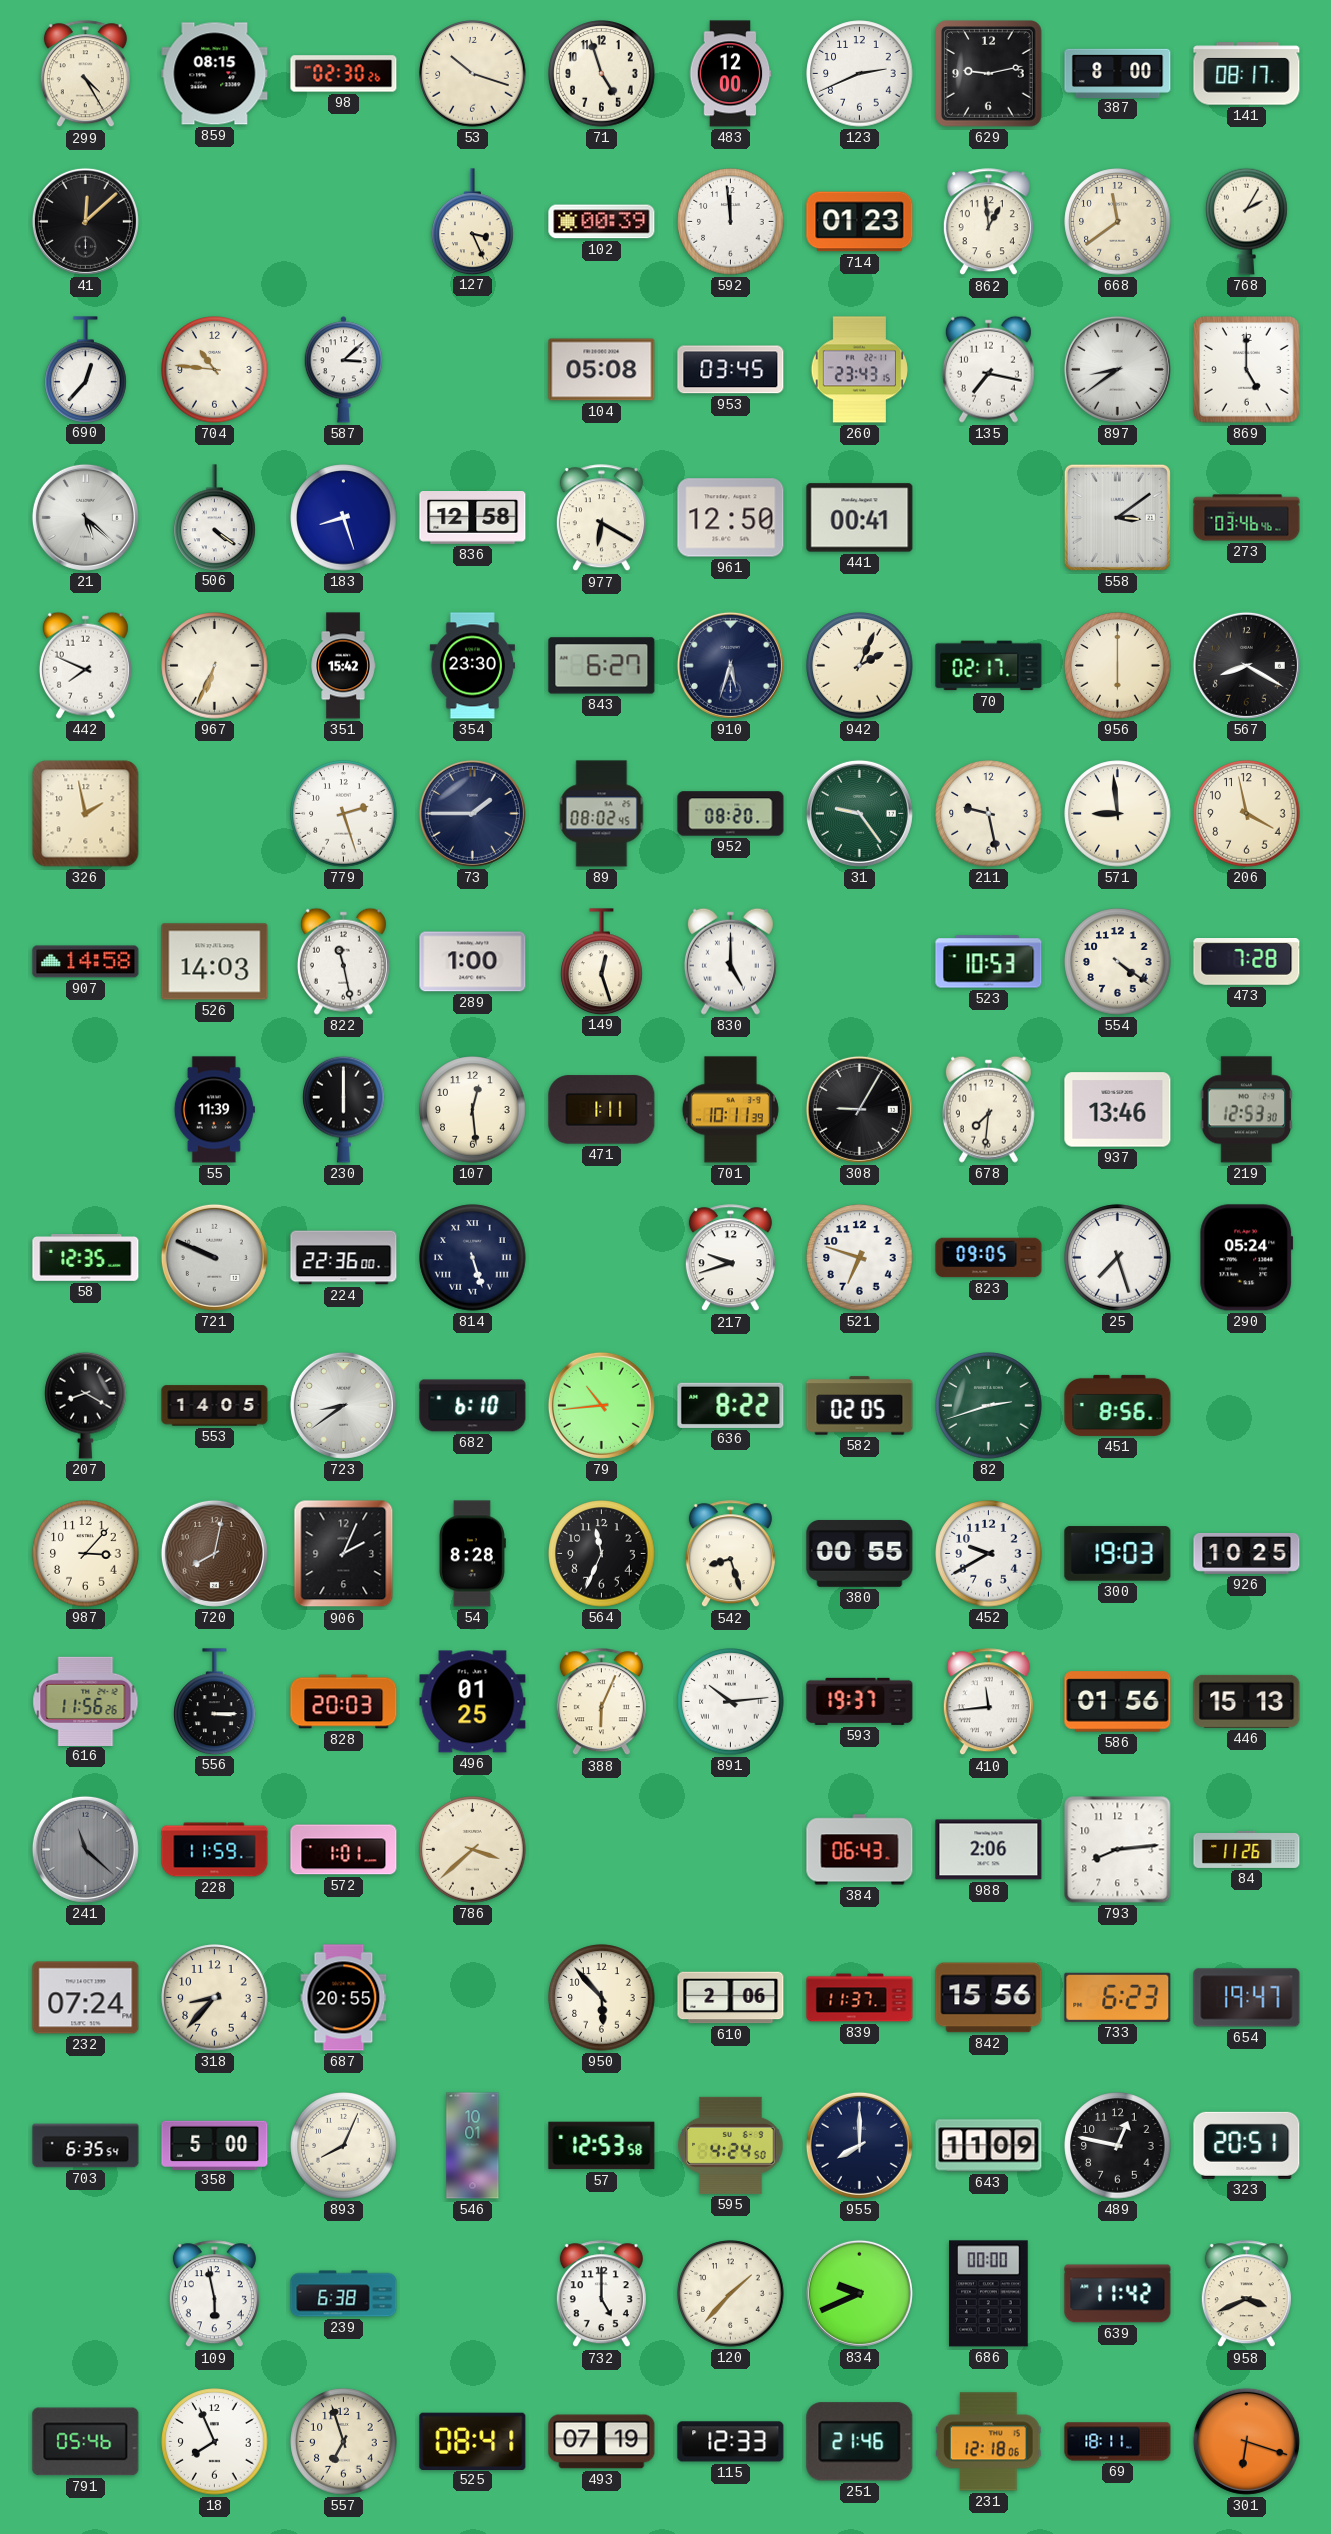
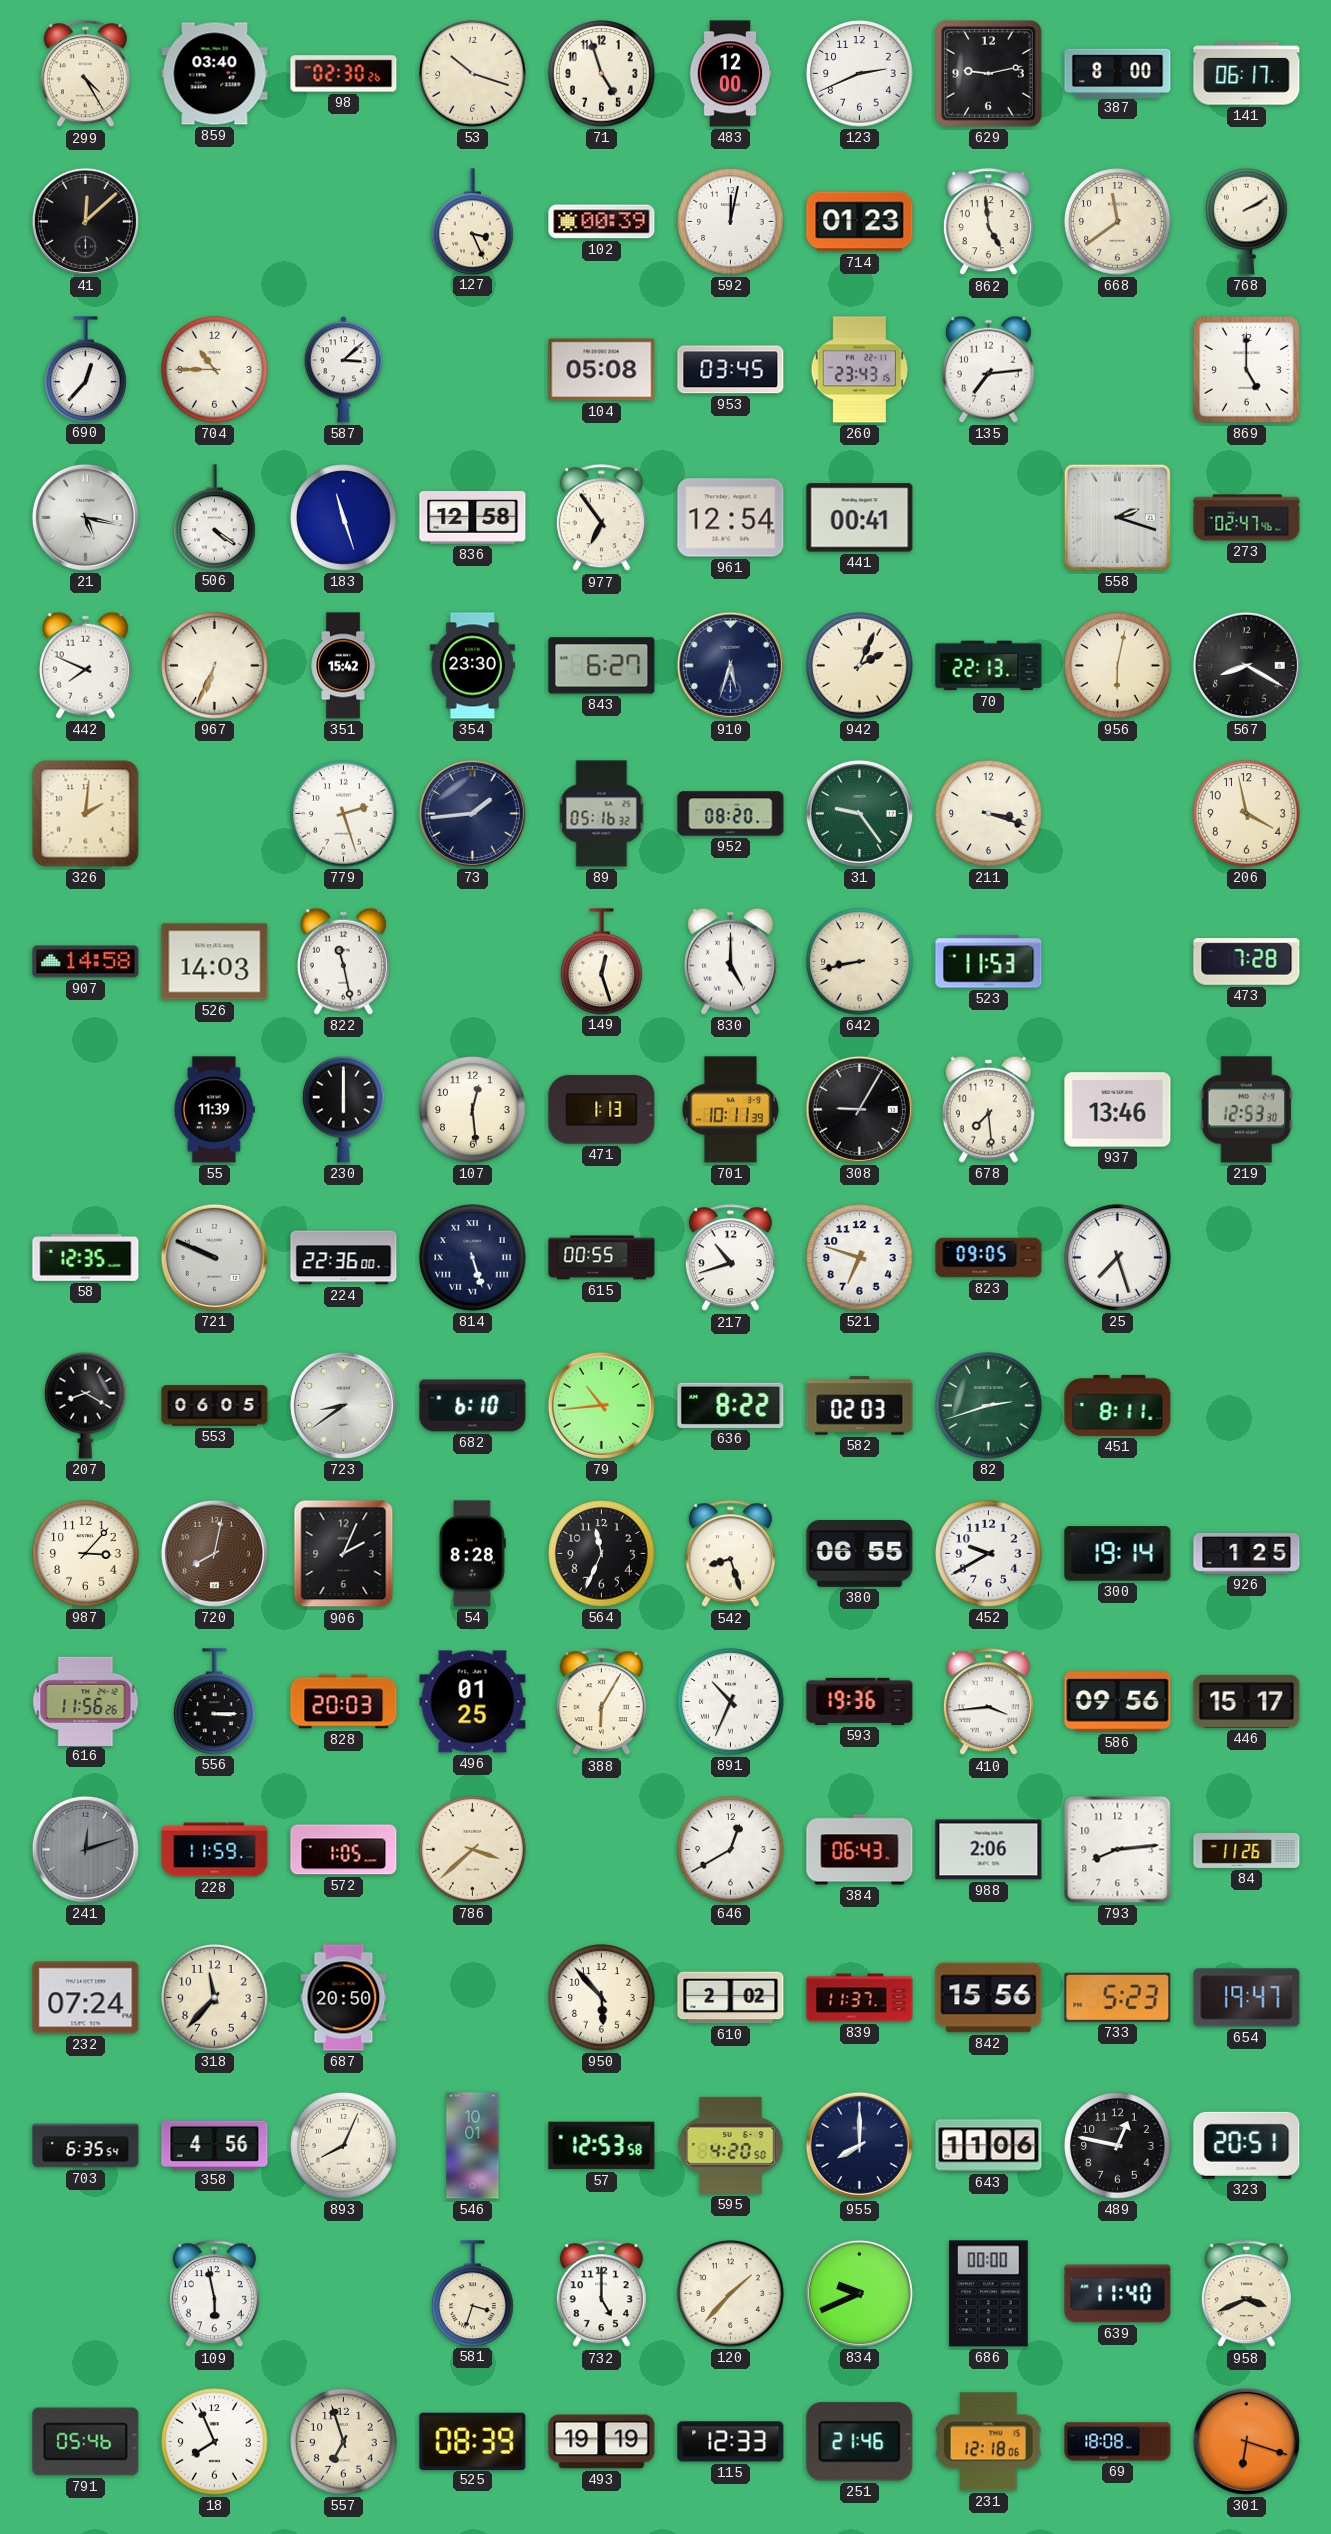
859: 08:15 -> 03:40
141: 08:17 -> 06:17
592: 11:59 -> 12:02
862: 12:59 -> 4:59
768: 2:05 -> 2:10
704: 10:46 -> 10:45
135: 7:17 -> 7:14
897: 8:39 -> none
21: 5:22 -> 5:17
183: 8:27 -> 11:27
977: 6:20 -> 6:54
961: 12:50 -> 12:54
558: 3:09 -> 2:18
273: 03:46 -> 02:47
70: 02:17 -> 22:13
956: 6:00 -> 6:02
326: 1:58 -> 2:01
73: 1:45 -> 1:44
89: 08:02 -> 05:16
211: 9:28 -> 3:18
571: 8:59 -> none
289: 1:00 -> none
642: none -> 8:43
523: 10:53 -> 11:53
554: 4:21 -> none
471: 1:11 -> 1:13
678: 7:31 -> 7:29
615: none -> 00:55
217: 9:42 -> 10:42
290: 05:24 -> none
553: 14:05 -> 06:05
582: 02:05 -> 02:03
451: 8:56 -> 8:11
380: 00:55 -> 06:55
300: 19:03 -> 19:14
926: 10:25 -> 1:25
388: 6:04 -> 6:05
891: 10:14 -> 10:34
593: 19:37 -> 19:36
410: 11:44 -> 3:44
586: 01:56 -> 09:56
446: 15:13 -> 15:17
241: 11:22 -> 12:12
572: 1:01 -> 1:05
646: none -> 12:40
318: 8:37 -> 11:37
687: 20:55 -> 20:50
610: 2:06 -> 2:02
733: 6:23 -> 5:23
358: 5:00 -> 4:56
595: 4:24 -> 4:20
643: 11:09 -> 11:06
239: 6:38 -> none
581: none -> 3:33
639: 11:42 -> 11:40
525: 08:41 -> 08:39
493: 07:19 -> 19:19
69: 18:11 -> 18:08
